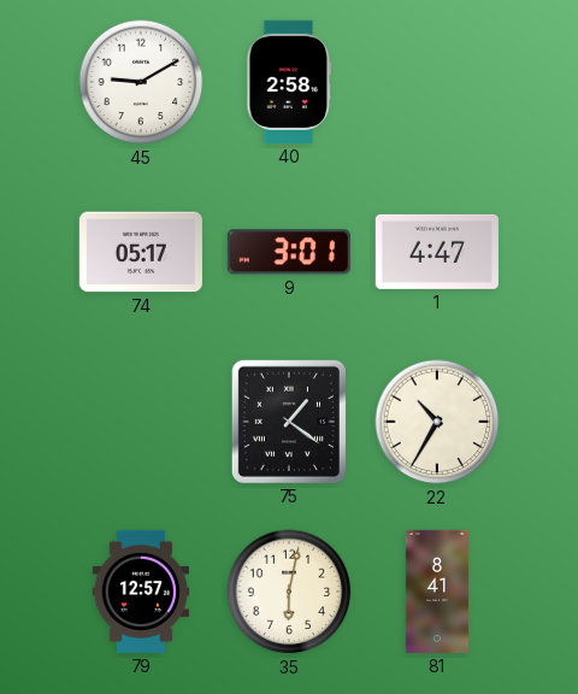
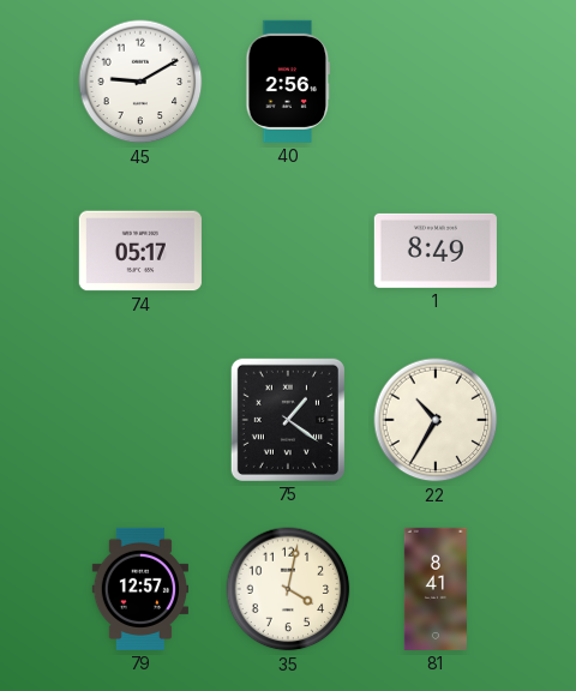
40: 2:58 -> 2:56
9: 3:01 -> none
1: 4:47 -> 8:49
35: 6:02 -> 4:02
